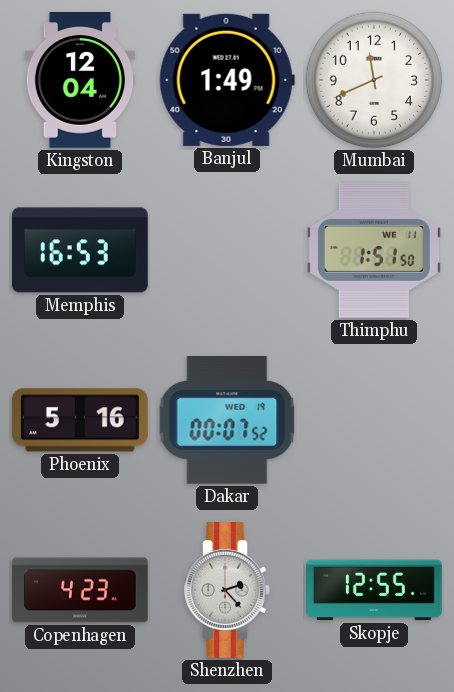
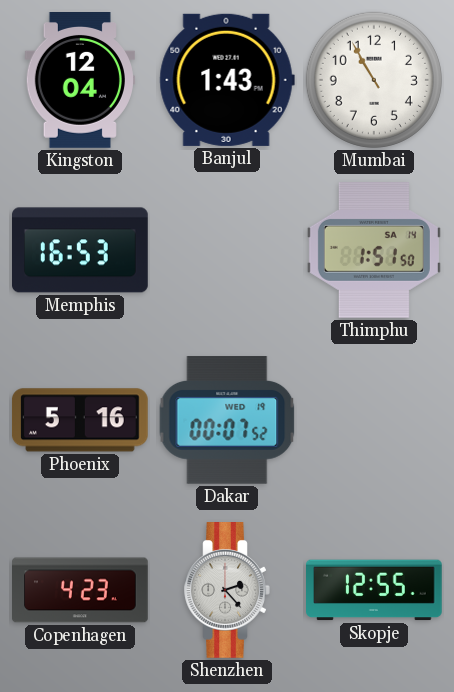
Banjul: 1:49 -> 1:43
Mumbai: 11:41 -> 10:55
Thimphu date: WE 11 -> SA 14
